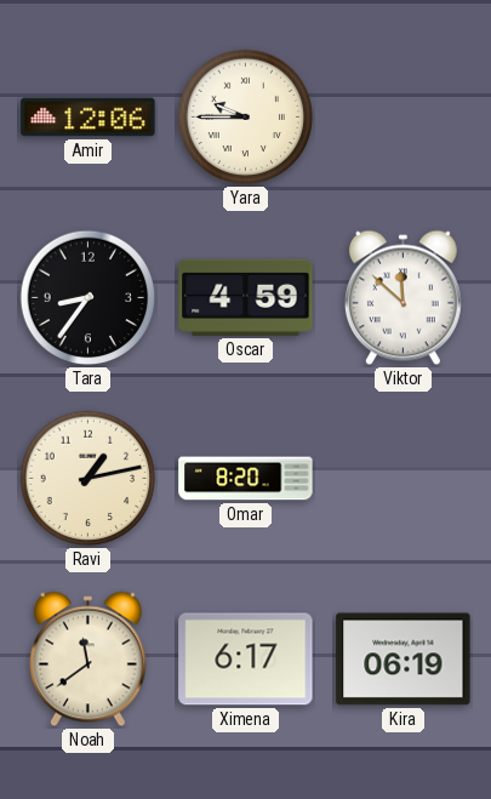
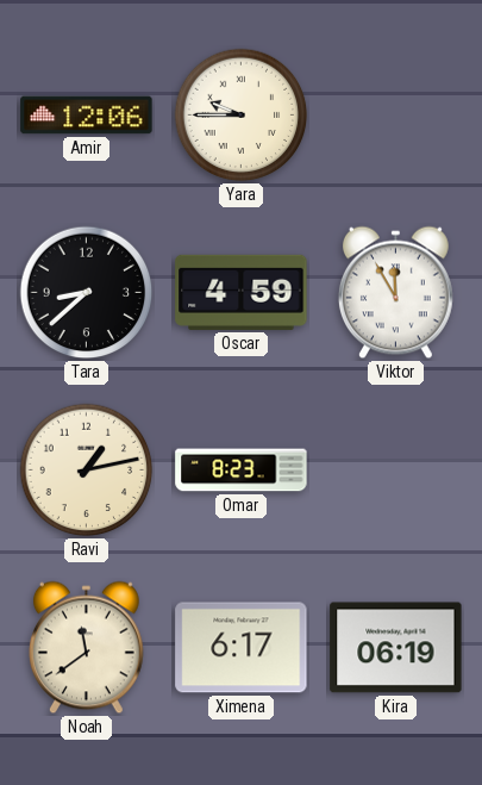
Tara: 8:36 -> 8:38
Viktor: 11:52 -> 11:55
Omar: 8:20 -> 8:23
